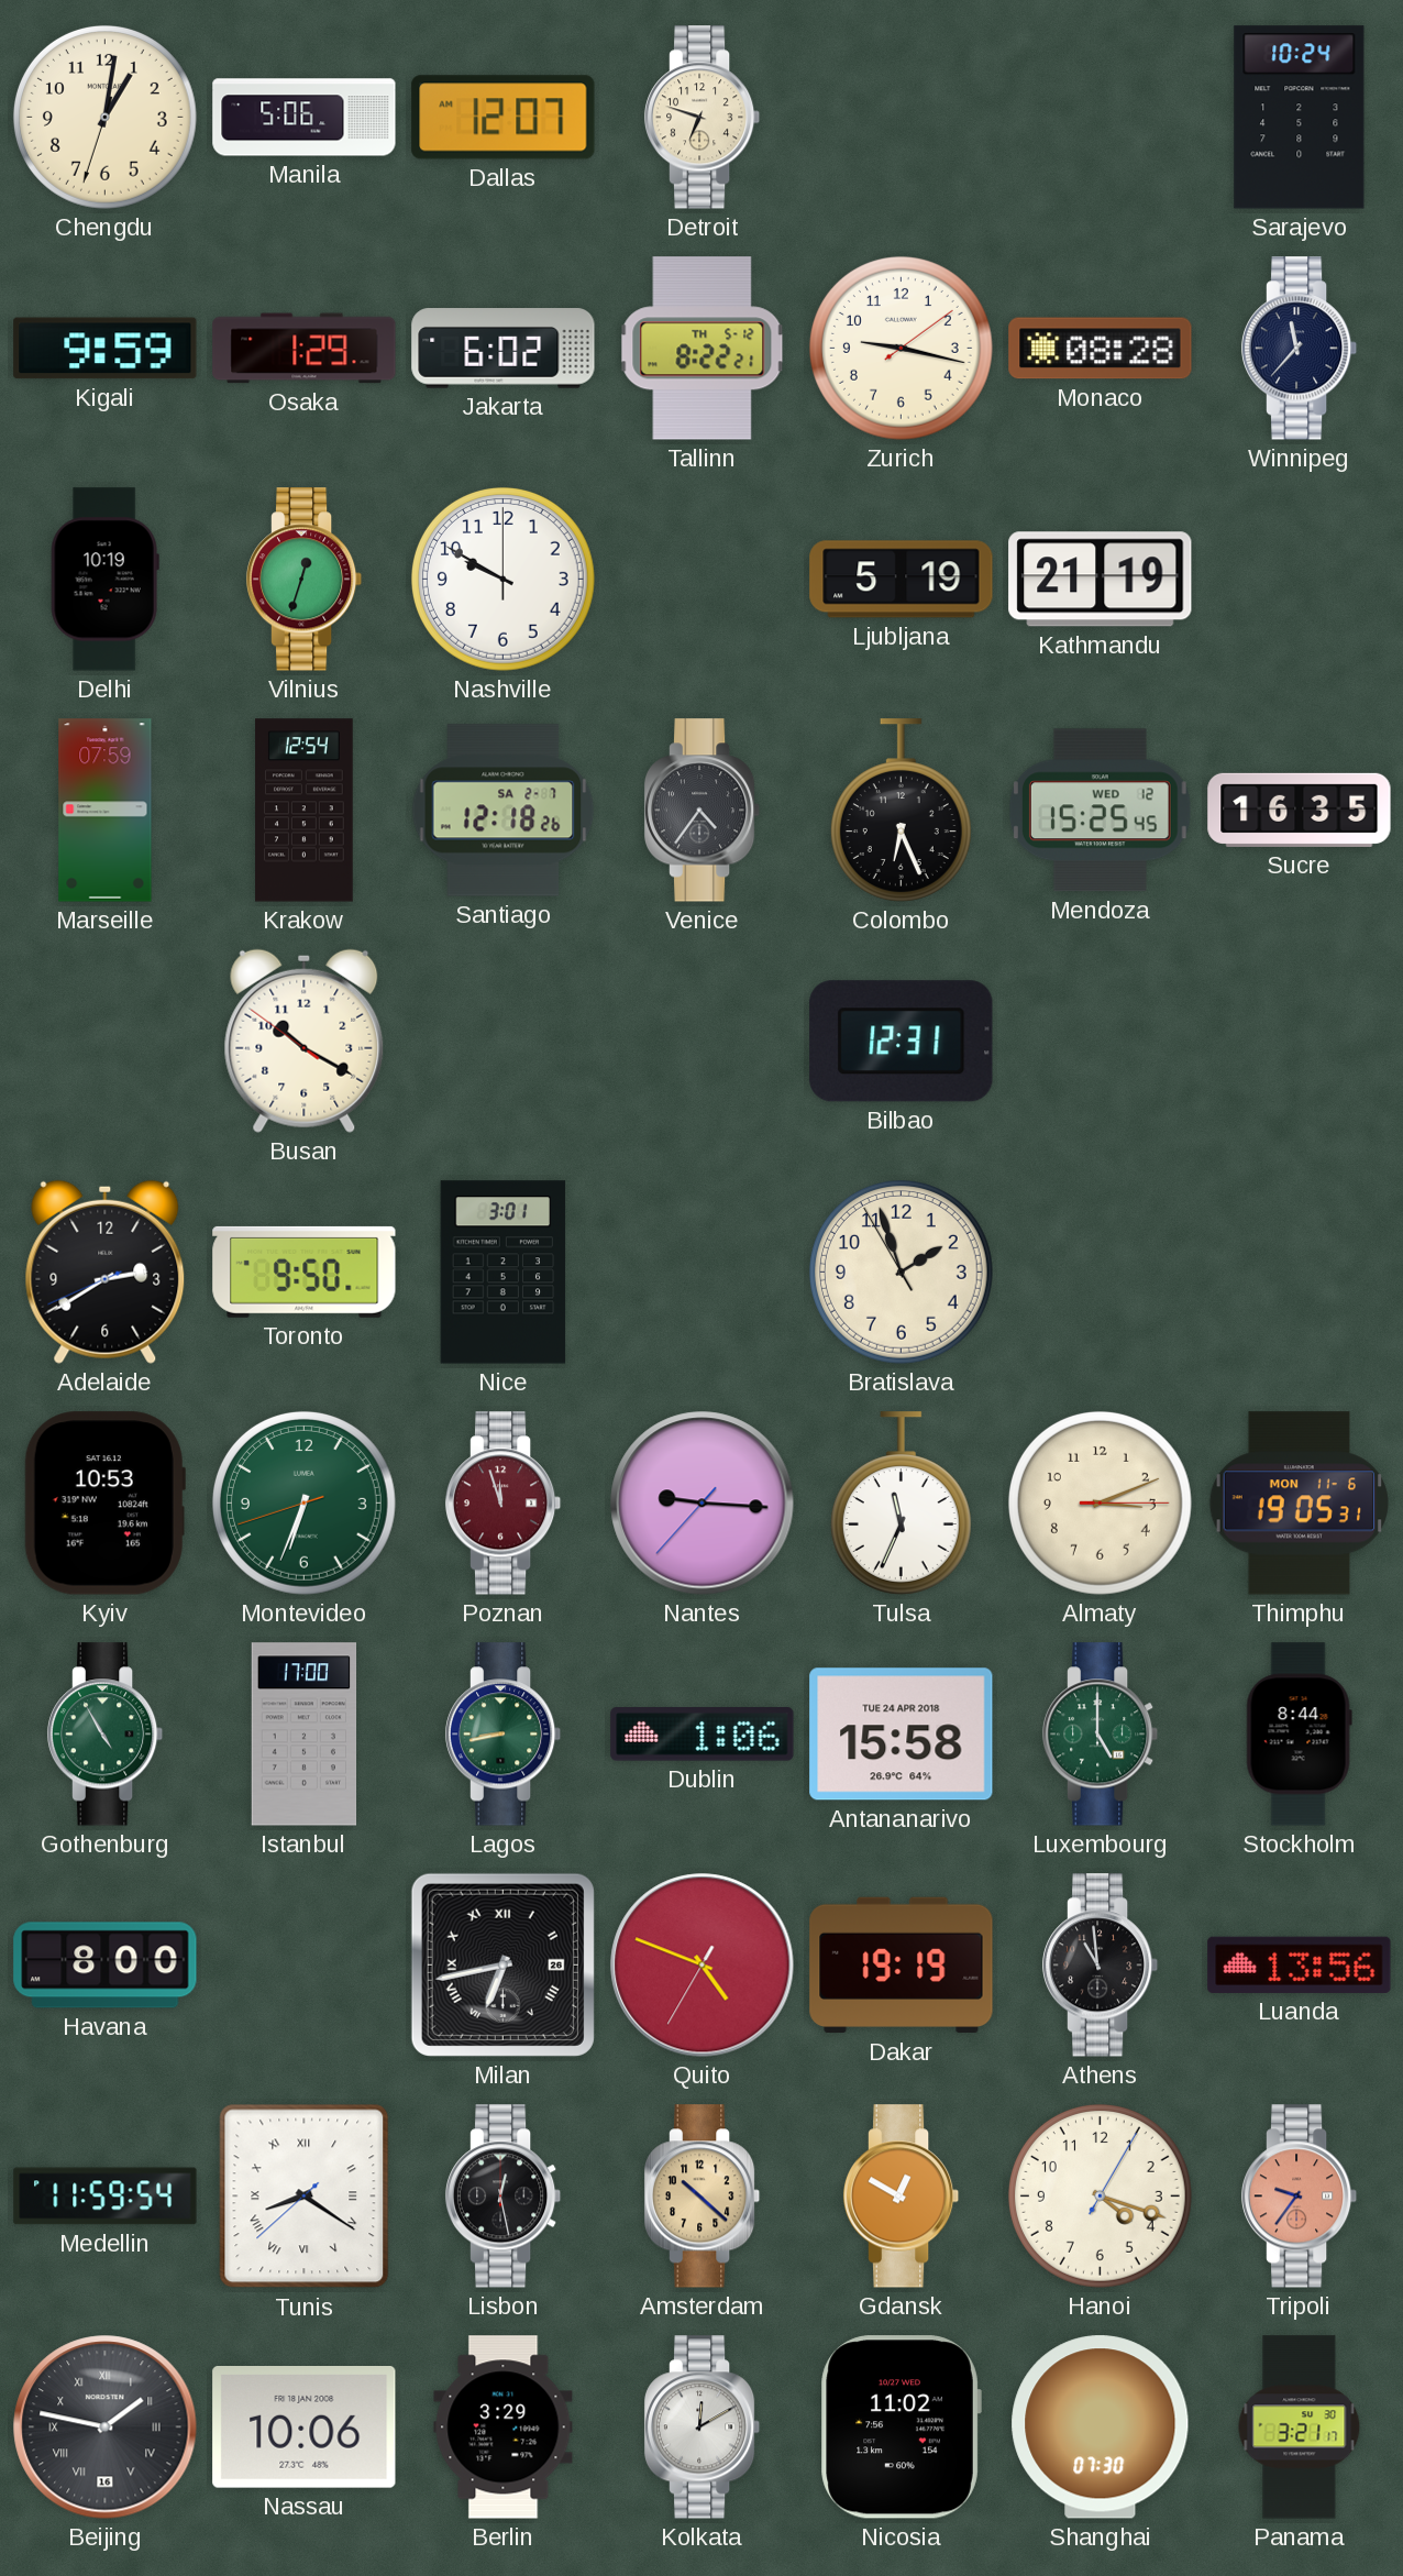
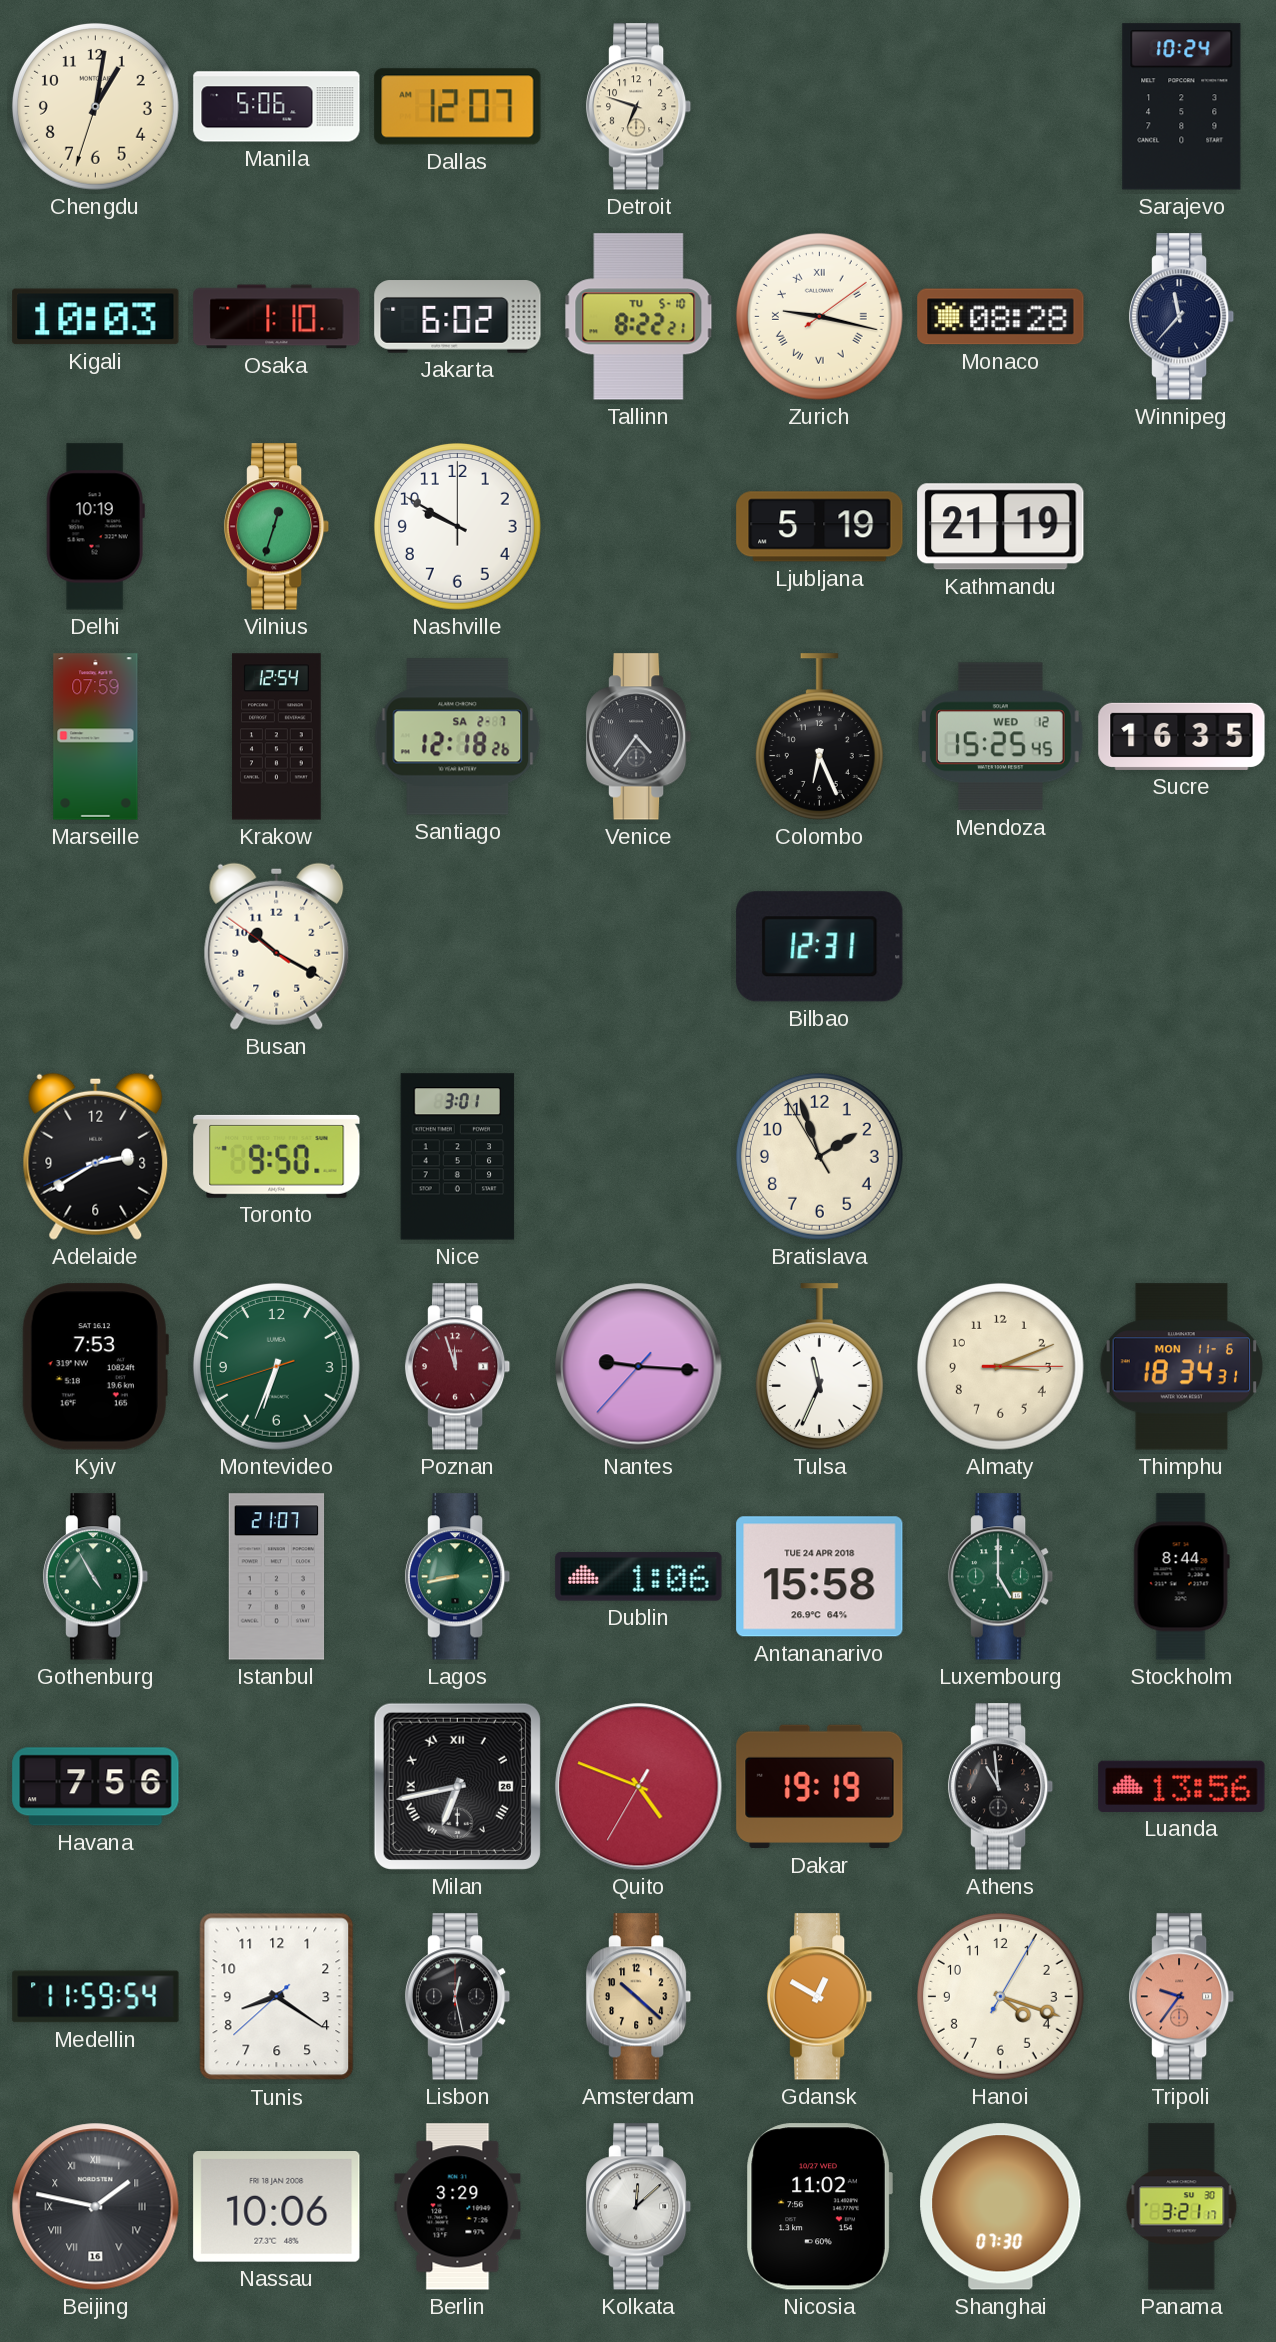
Kigali: 9:59 -> 10:03
Osaka: 1:29 -> 1:10
Tallinn date: TH 5-12 -> TU 5-10
Zurich numerals: Arabic -> Roman
Kyiv: 10:53 -> 7:53
Thimphu: 19:05 -> 18:34
Istanbul: 17:00 -> 21:07
Havana: 8:00 -> 7:56
Tunis numerals: Roman -> Arabic
Kolkata: 12:10 -> 12:08
